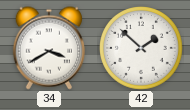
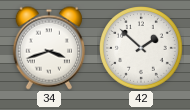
34: 3:40 -> 3:42
